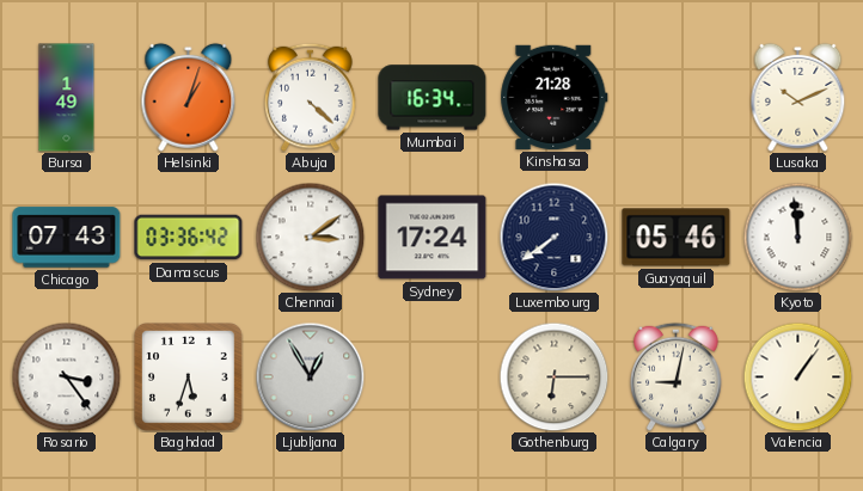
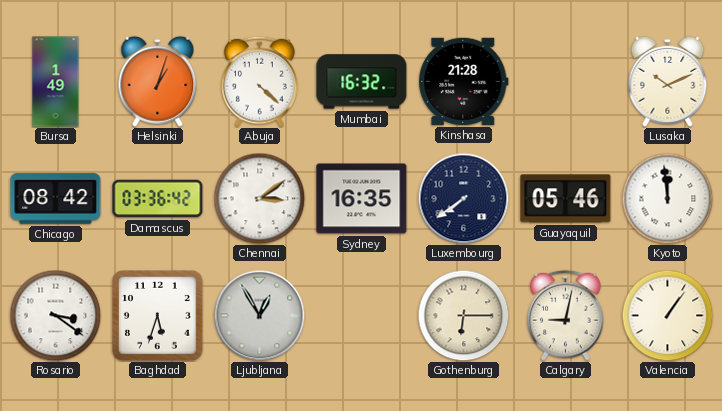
Mumbai: 16:34 -> 16:32
Chicago: 07:43 -> 08:42
Sydney: 17:24 -> 16:35
Rosario: 3:24 -> 3:21
